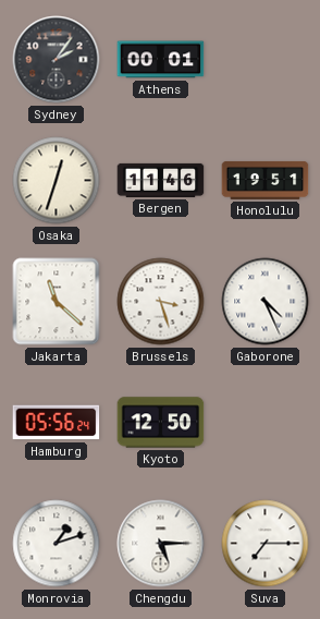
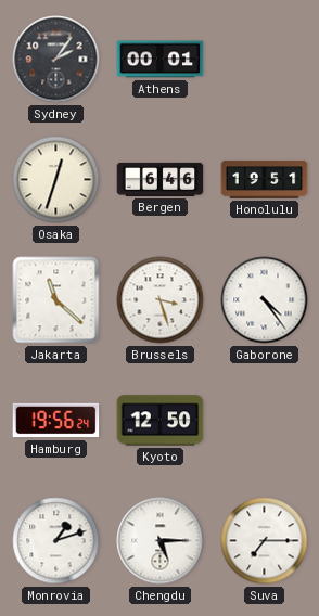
Bergen: 11:46 -> 6:46
Gaborone: 4:26 -> 4:24
Hamburg: 05:56 -> 19:56
